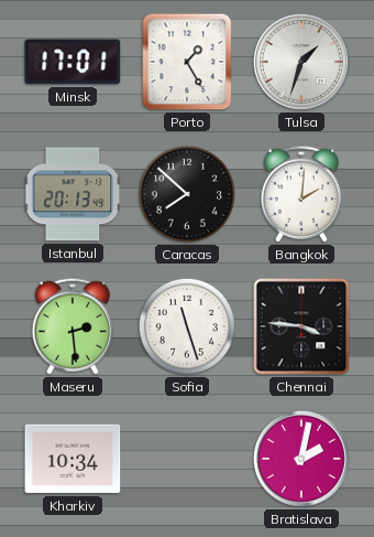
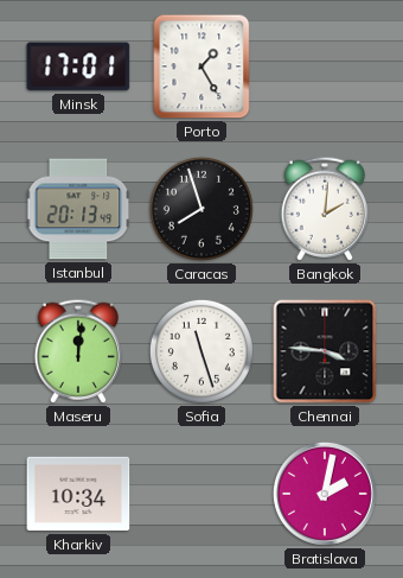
Tulsa: 1:33 -> none
Caracas: 7:52 -> 7:57
Maseru: 2:29 -> 12:01
